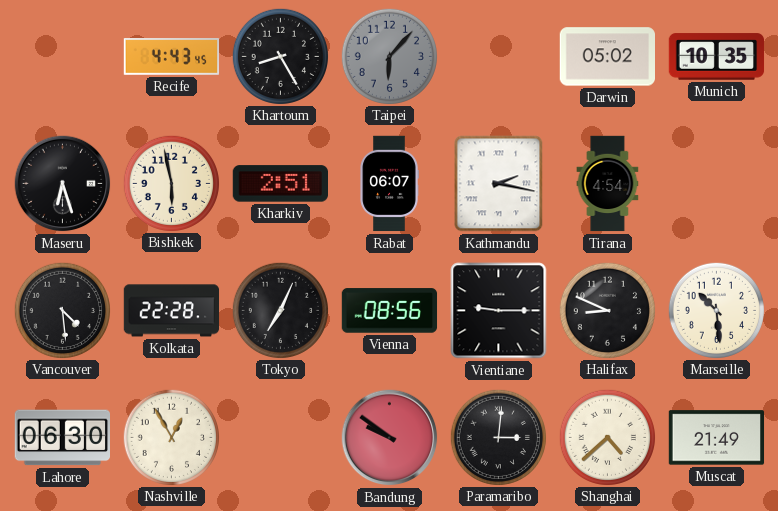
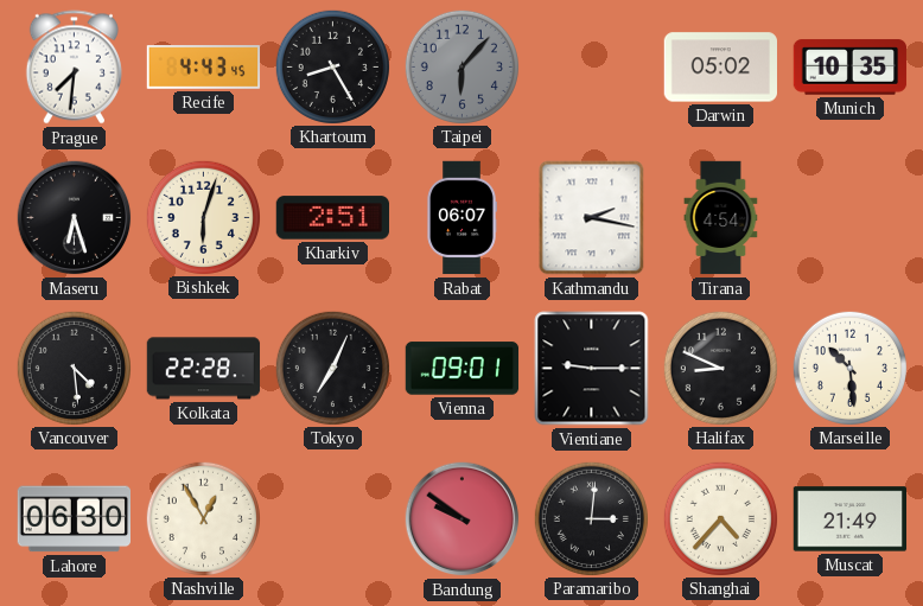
Prague: none -> 7:31
Bishkek: 5:58 -> 6:03
Vienna: 08:56 -> 09:01
Shanghai: 4:38 -> 4:37
